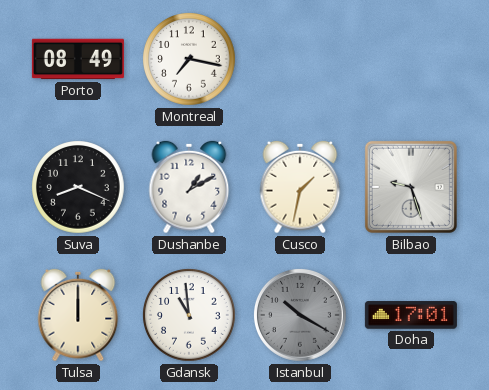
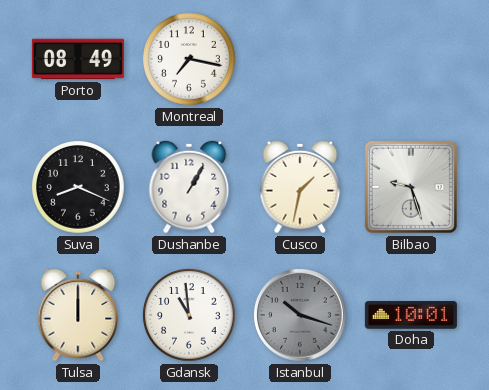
Dushanbe: 1:10 -> 1:05
Istanbul: 10:20 -> 10:18
Doha: 17:01 -> 10:01
